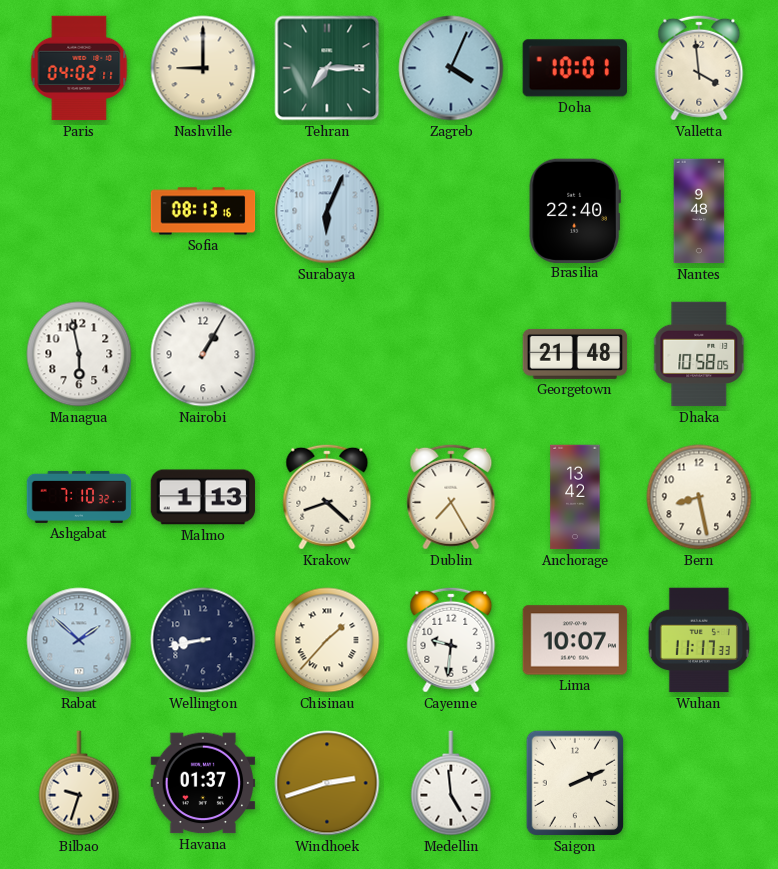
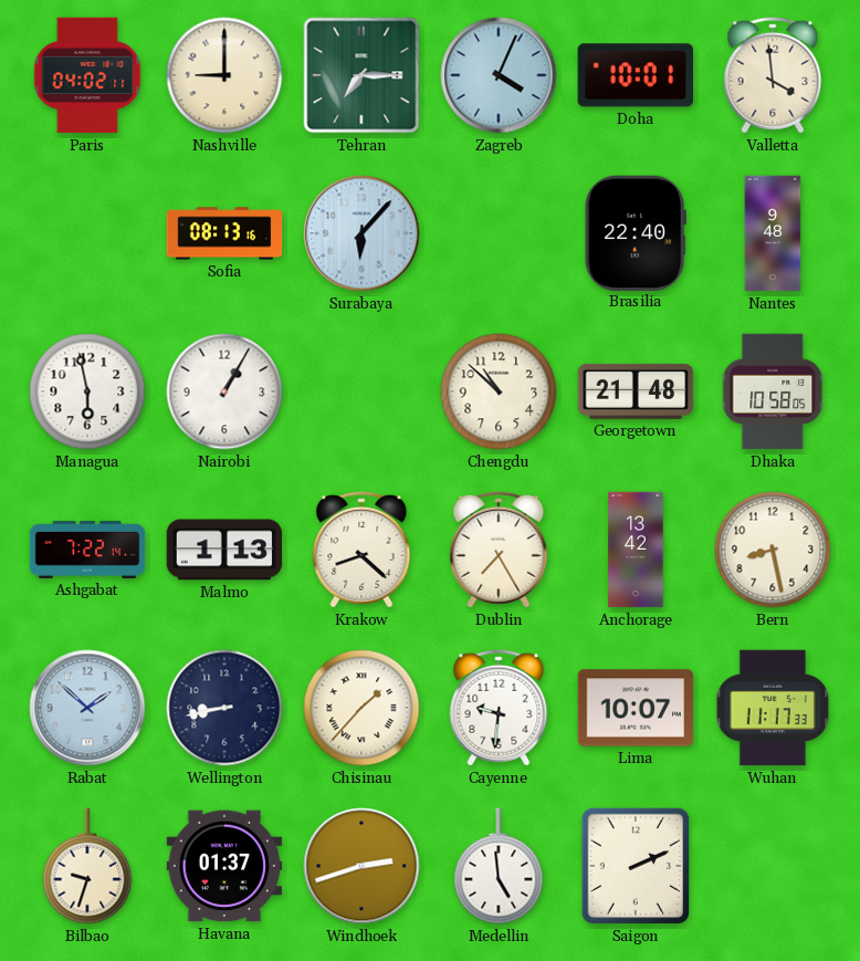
Surabaya: 6:04 -> 6:07
Chengdu: none -> 10:52
Ashgabat: 7:10 -> 7:22
